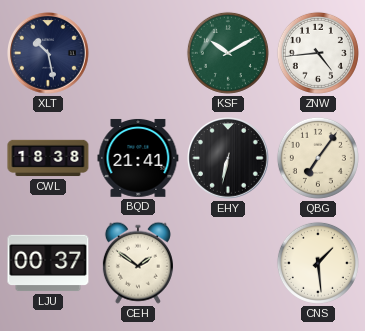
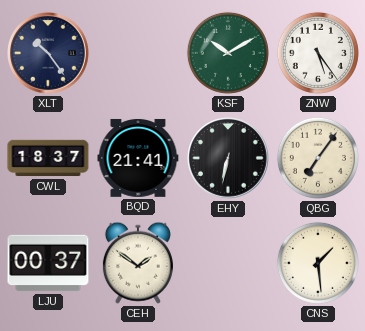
XLT: 10:28 -> 10:24
ZNW: 4:44 -> 5:24
CWL: 18:38 -> 18:37
